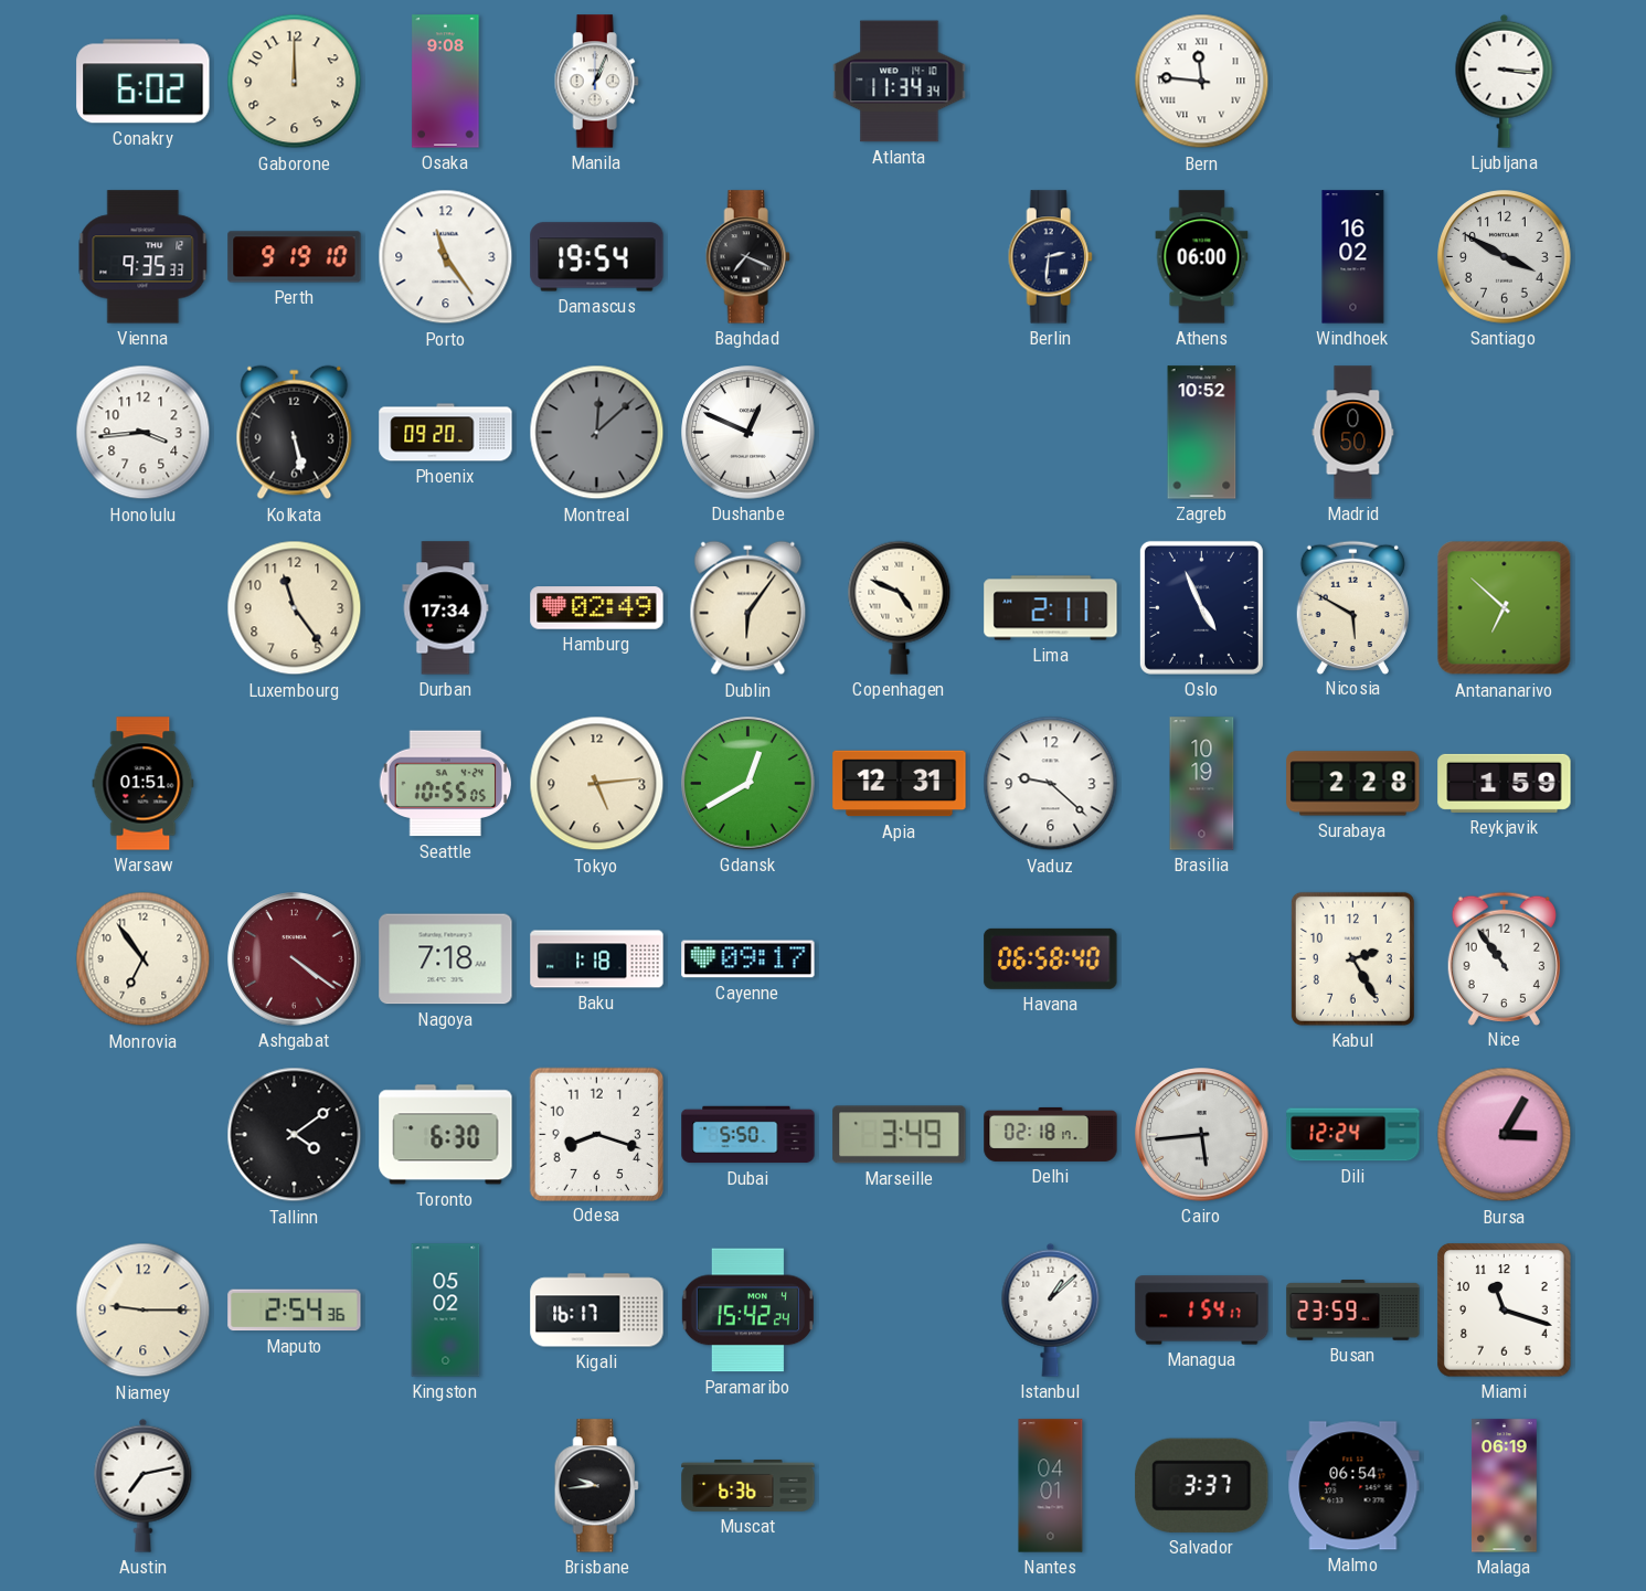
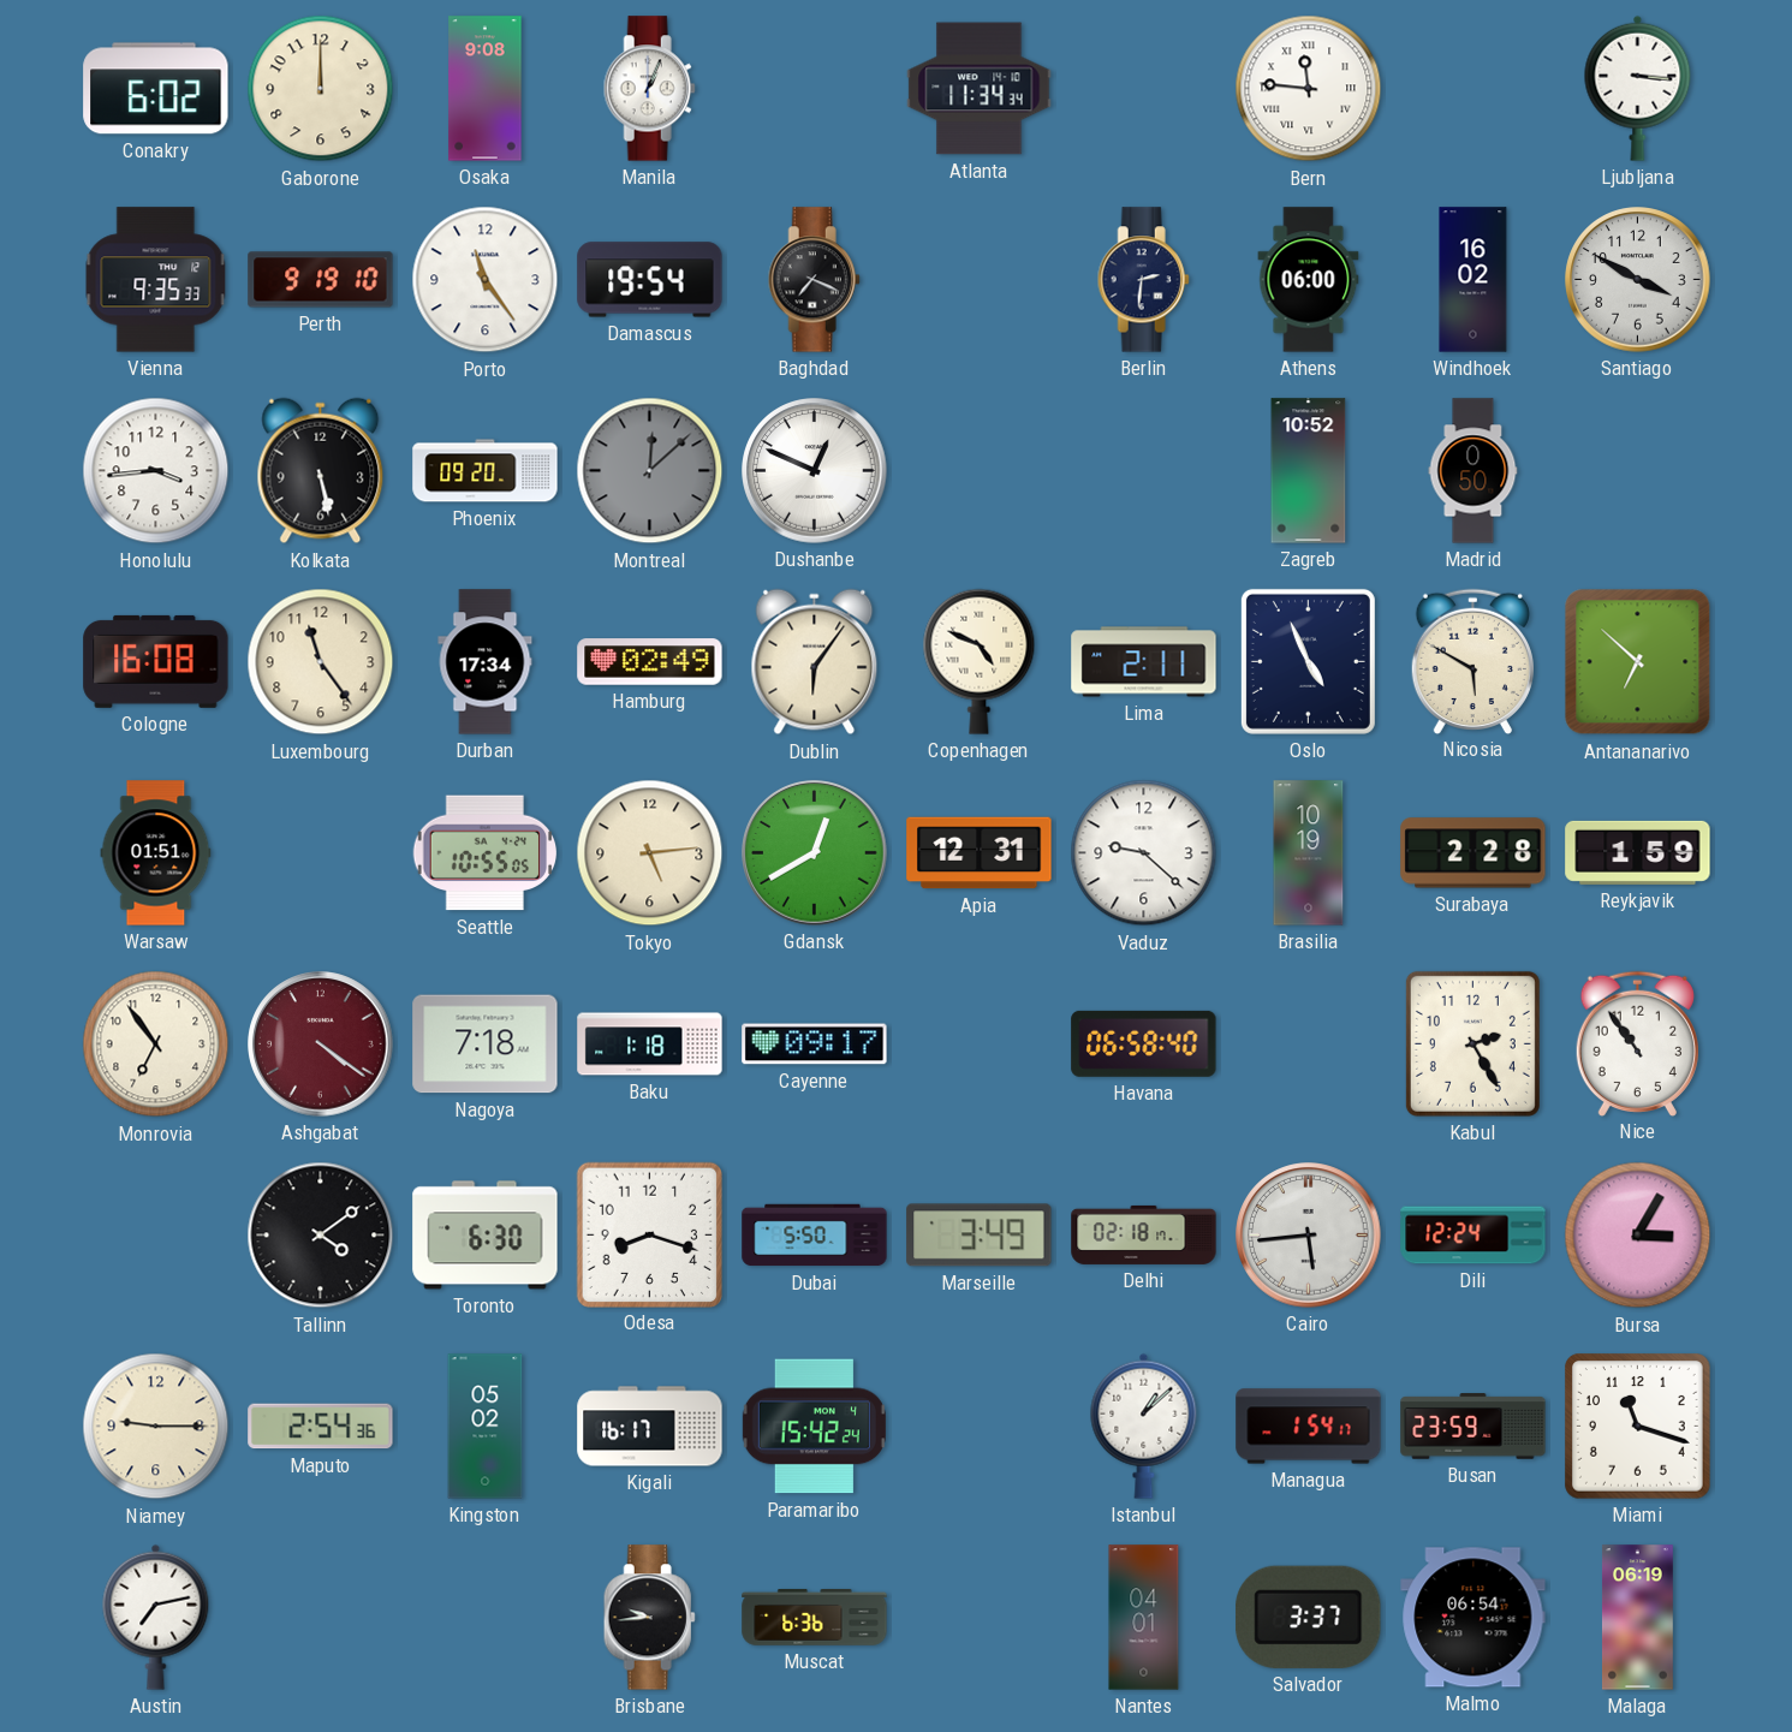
Cologne: none -> 16:08
